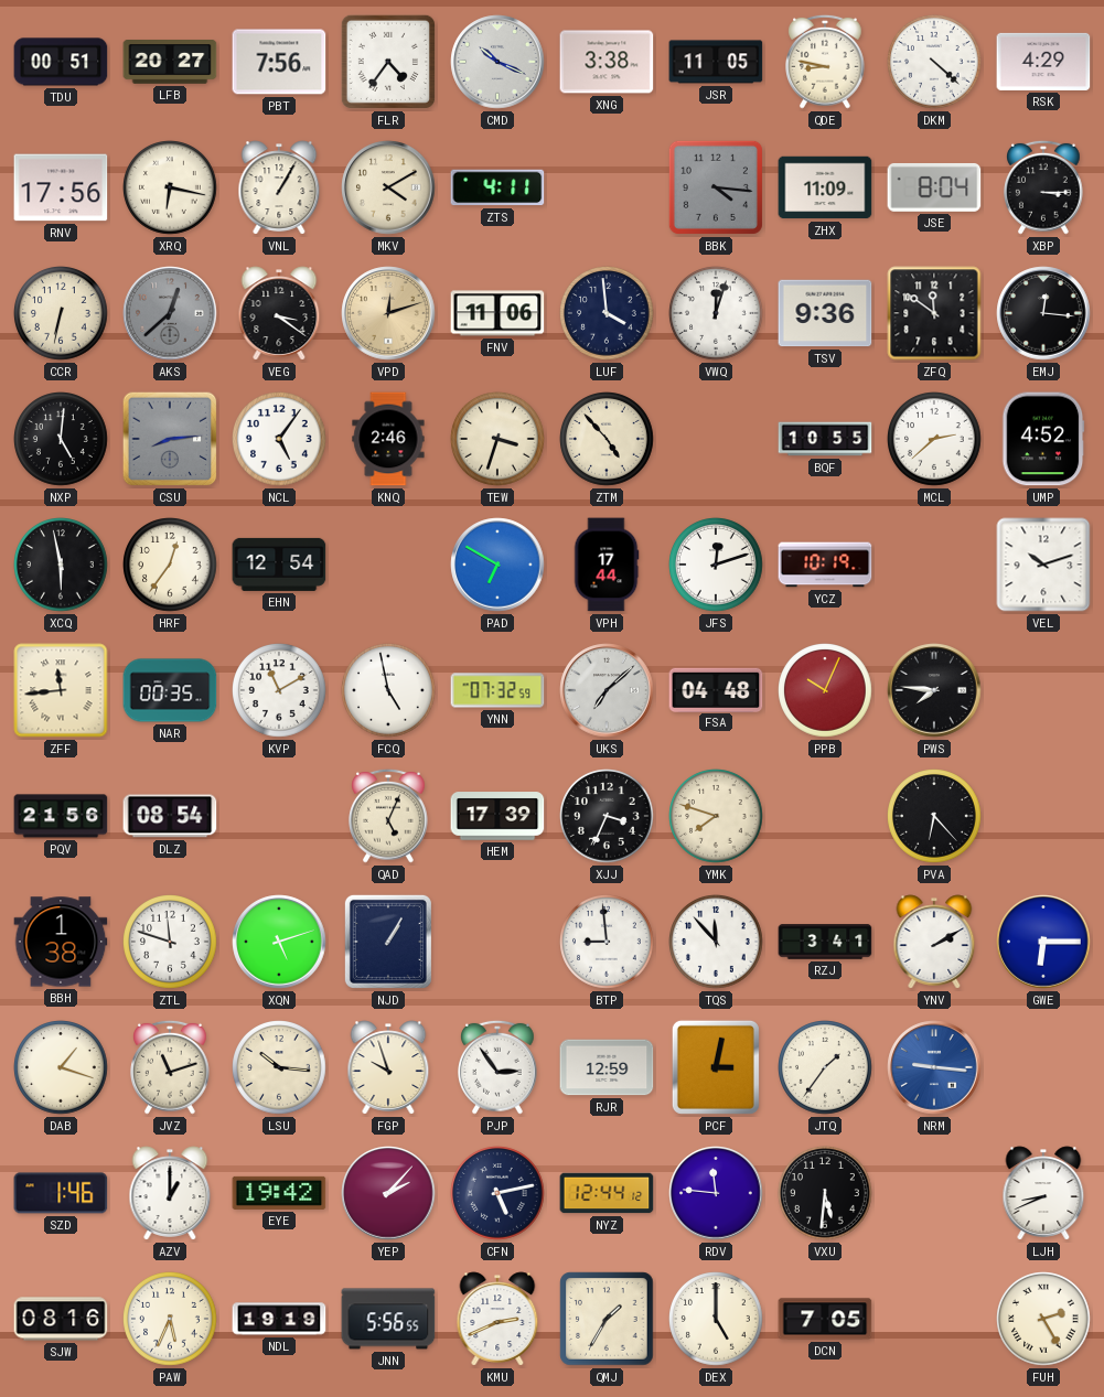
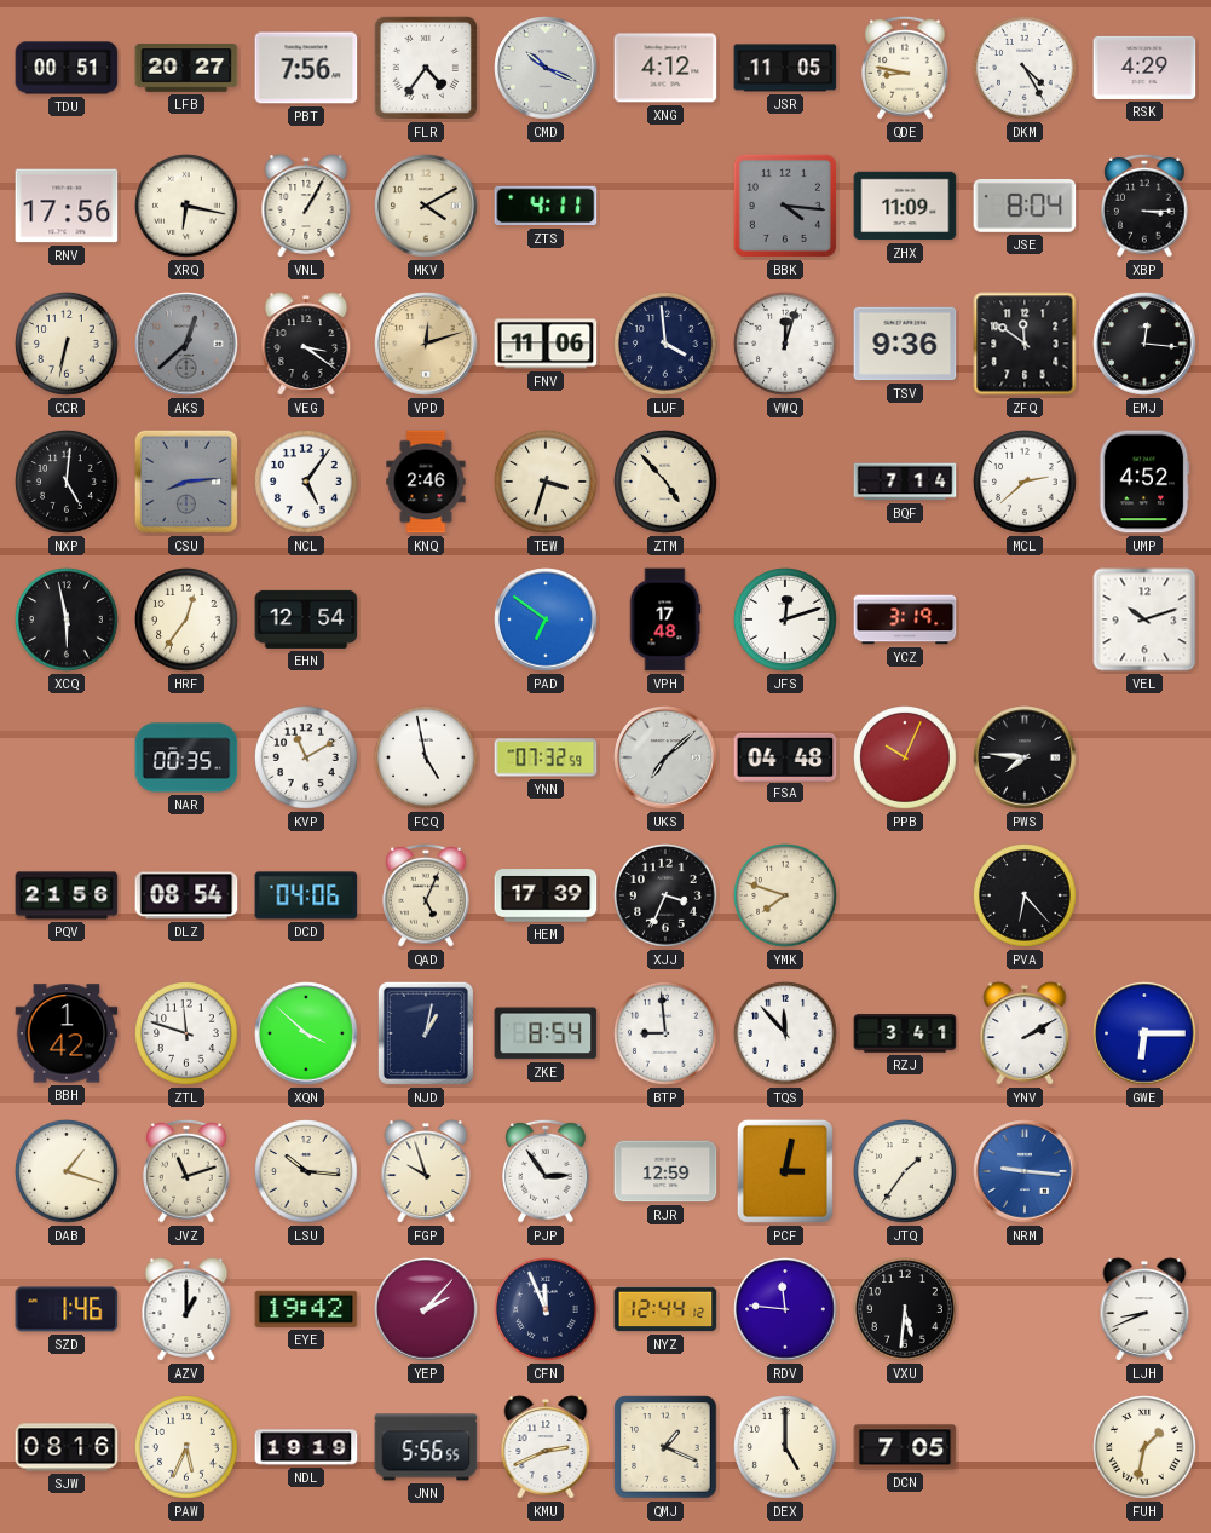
XNG: 3:38 -> 4:12
DKM: 4:22 -> 4:25
BQF: 10:55 -> 7:14
PAD: 6:50 -> 6:51
VPH: 17:44 -> 17:48
YCZ: 10:19 -> 3:19
ZFF: 11:44 -> none
DCD: none -> 04:06
BBH: 1:38 -> 1:42
XQN: 5:12 -> 3:52
NJD: 1:05 -> 1:02
ZKE: none -> 8:54
CFN: 5:13 -> 11:56
QMJ: 1:35 -> 1:19
FUH: 2:25 -> 1:32
